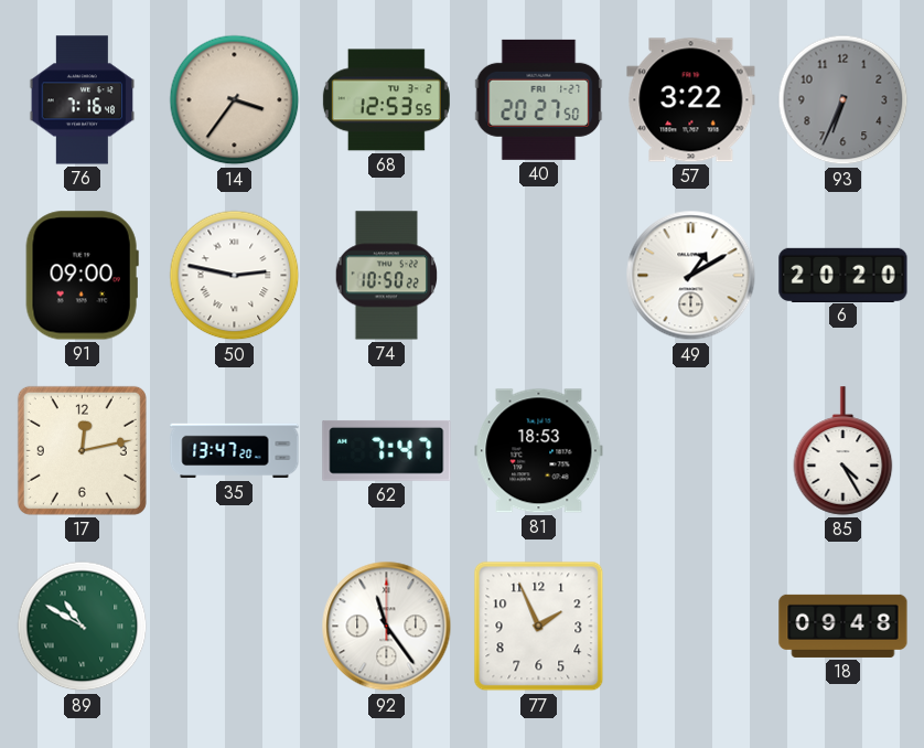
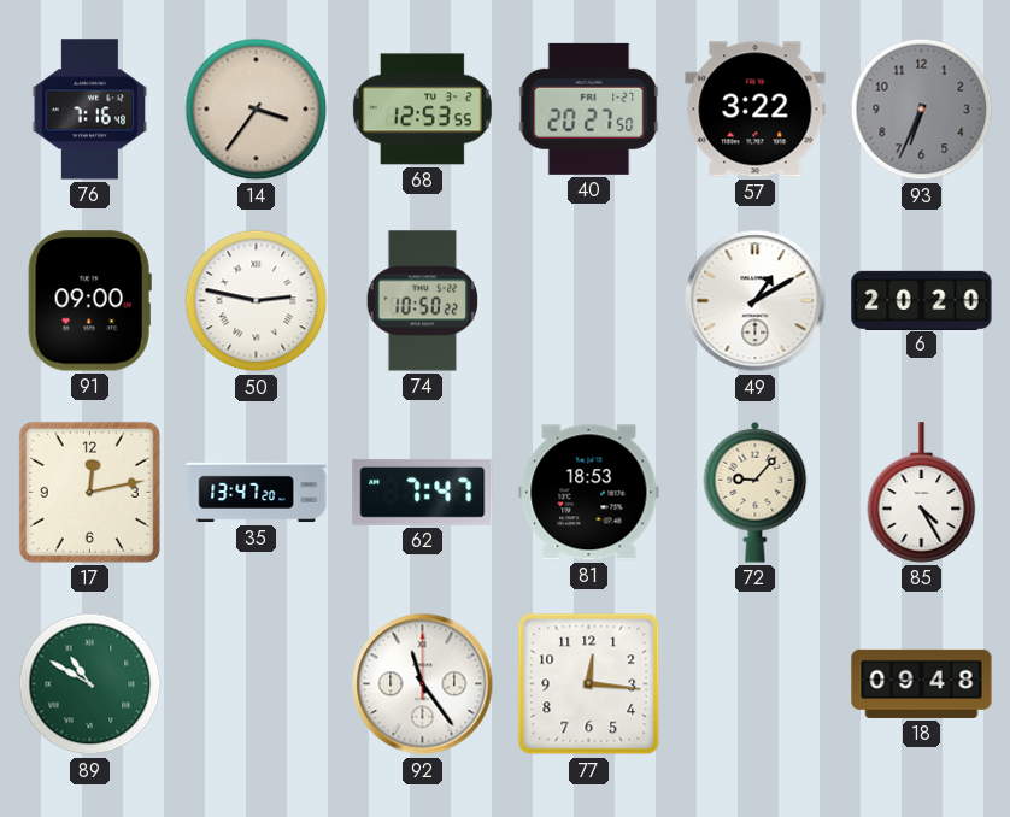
72: none -> 9:07
77: 1:56 -> 12:16
